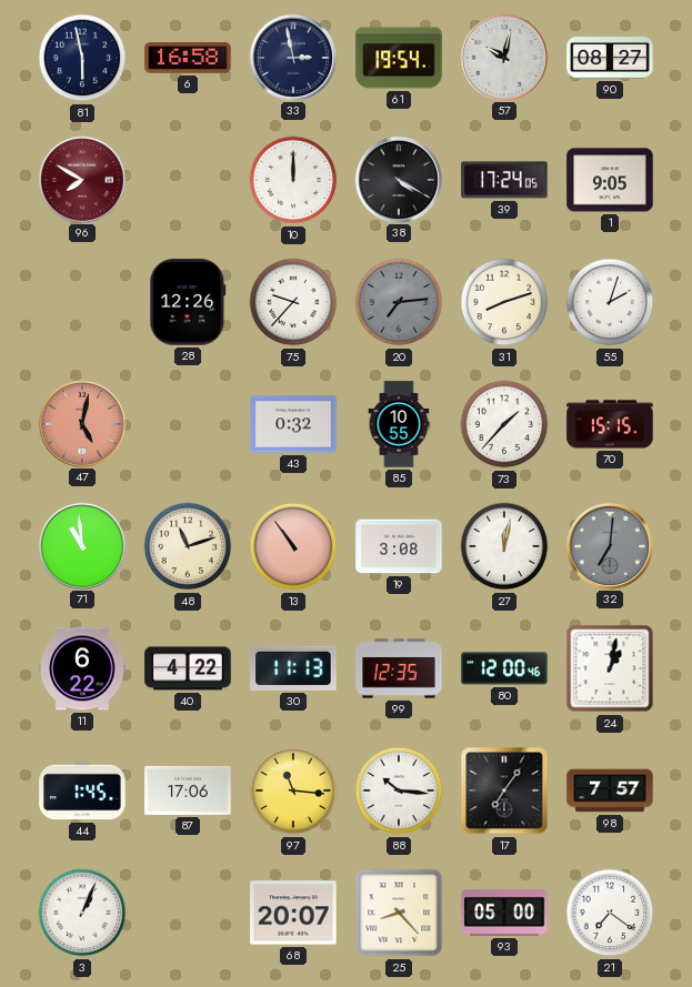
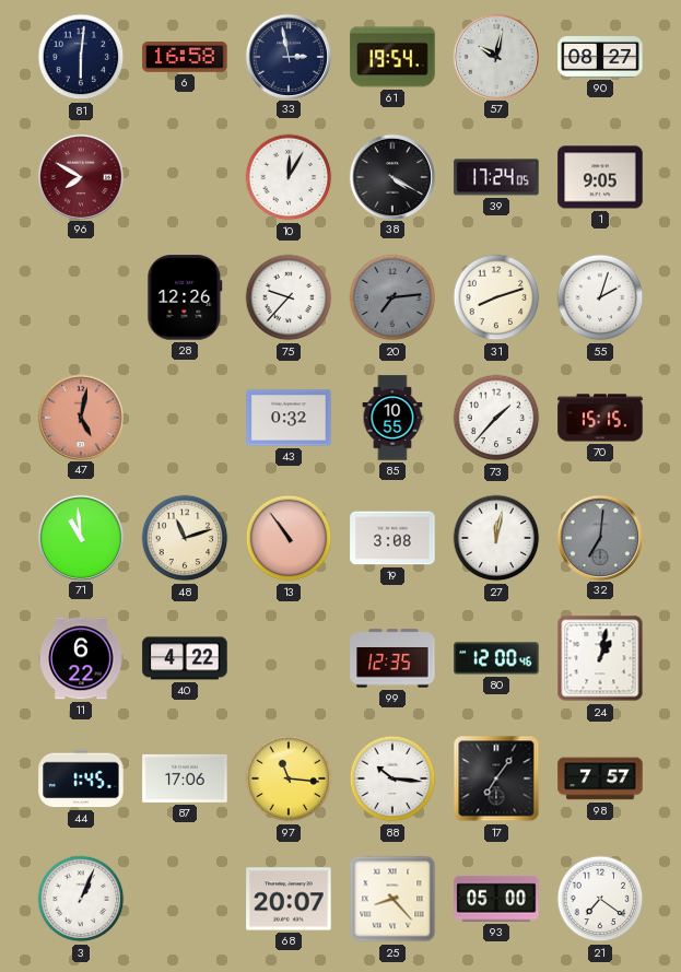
81: 5:58 -> 6:01
10: 12:00 -> 12:05
30: 11:13 -> none
